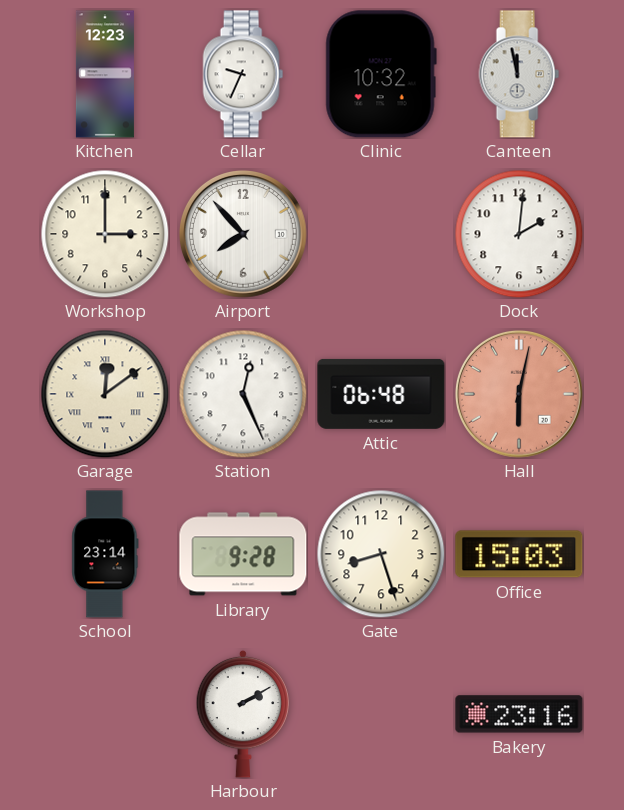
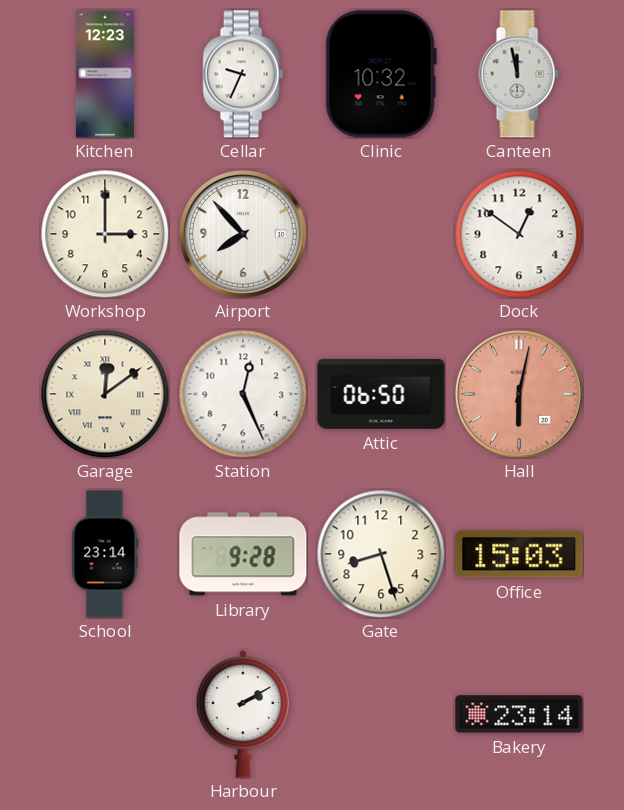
Dock: 2:01 -> 12:51
Attic: 06:48 -> 06:50
Bakery: 23:16 -> 23:14
